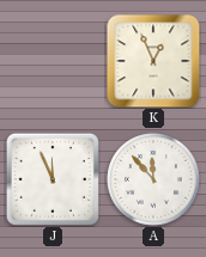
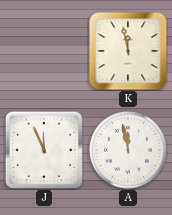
K: 12:56 -> 11:58
A: 11:53 -> 11:58
